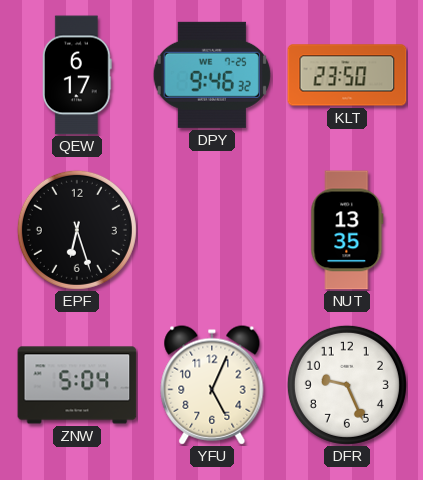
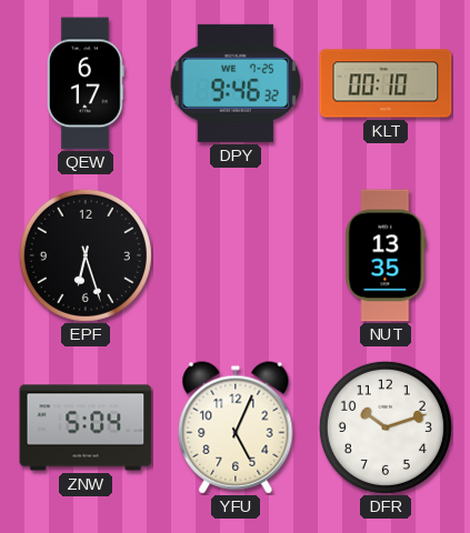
KLT: 23:50 -> 00:10
DFR: 9:26 -> 10:12
